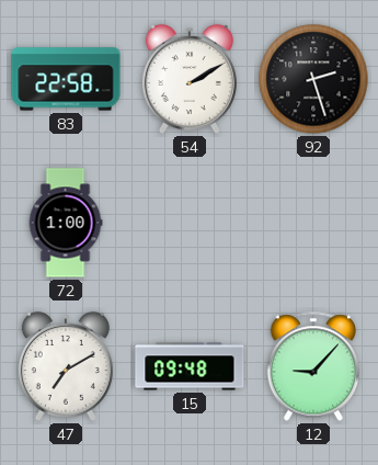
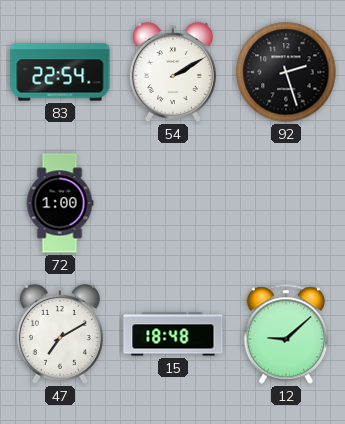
83: 22:58 -> 22:54
15: 09:48 -> 18:48
12: 9:07 -> 9:08
